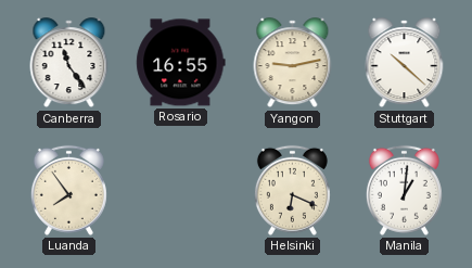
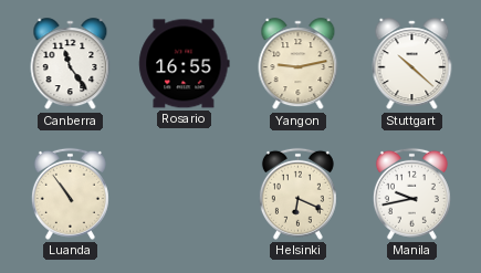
Luanda: 7:54 -> 10:54
Manila: 1:01 -> 9:43
